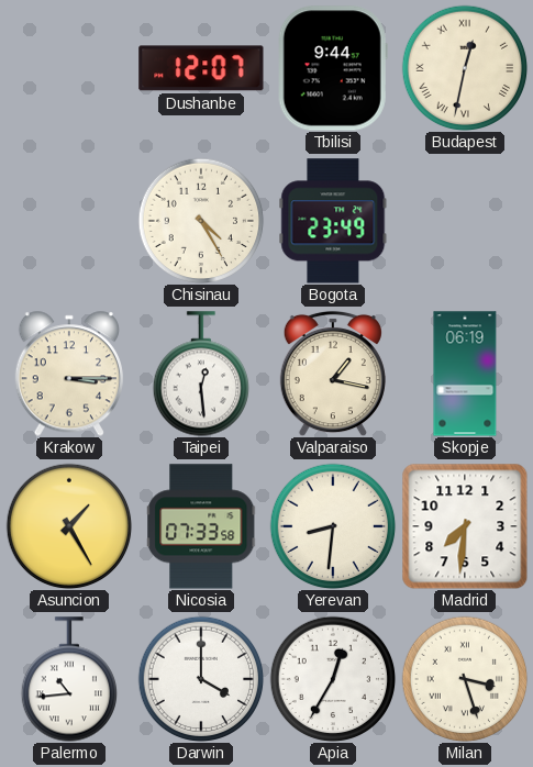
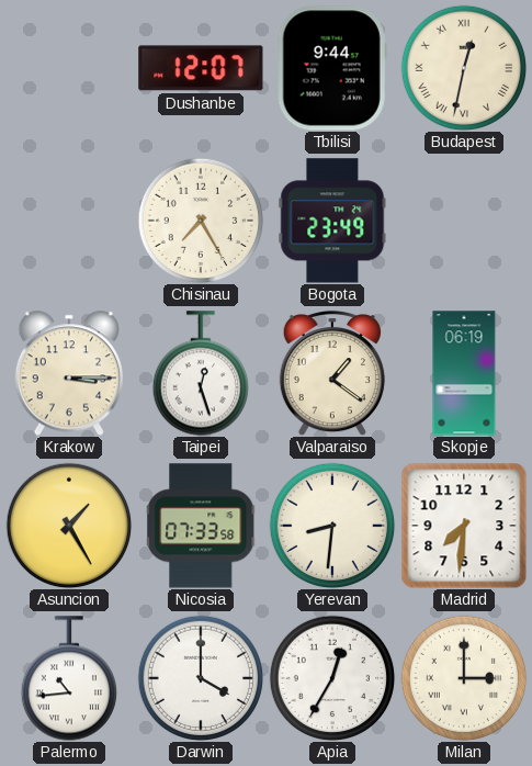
Chisinau: 4:25 -> 7:25
Taipei: 12:29 -> 12:27
Valparaiso: 1:17 -> 1:21
Milan: 3:27 -> 3:00
